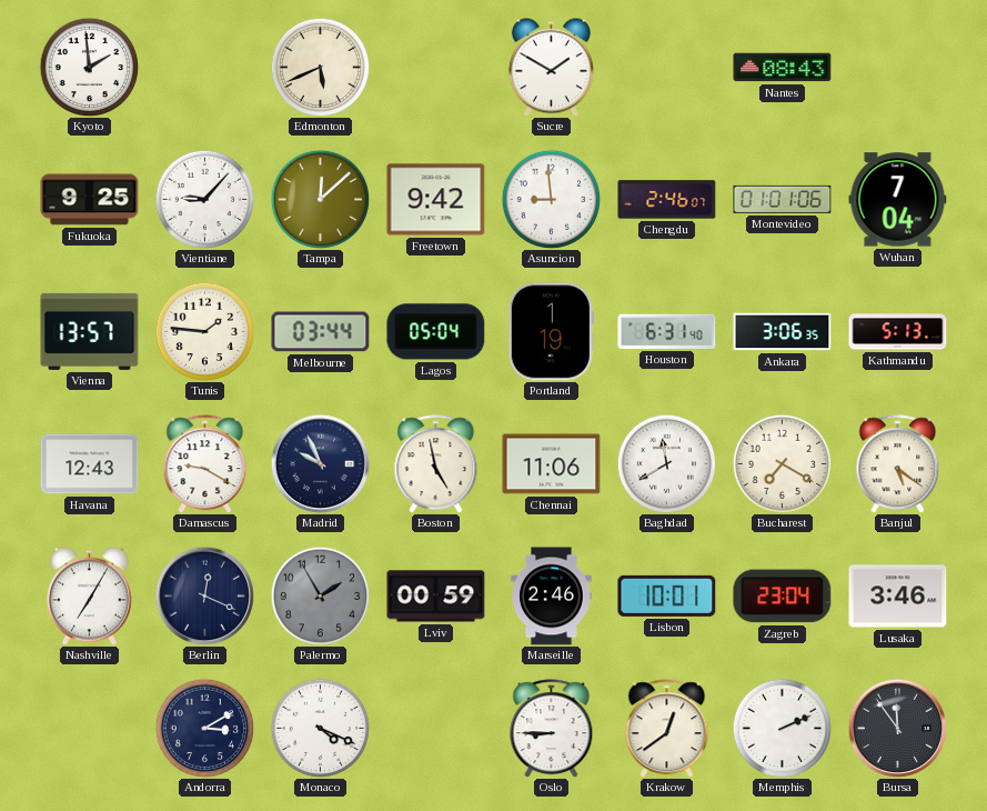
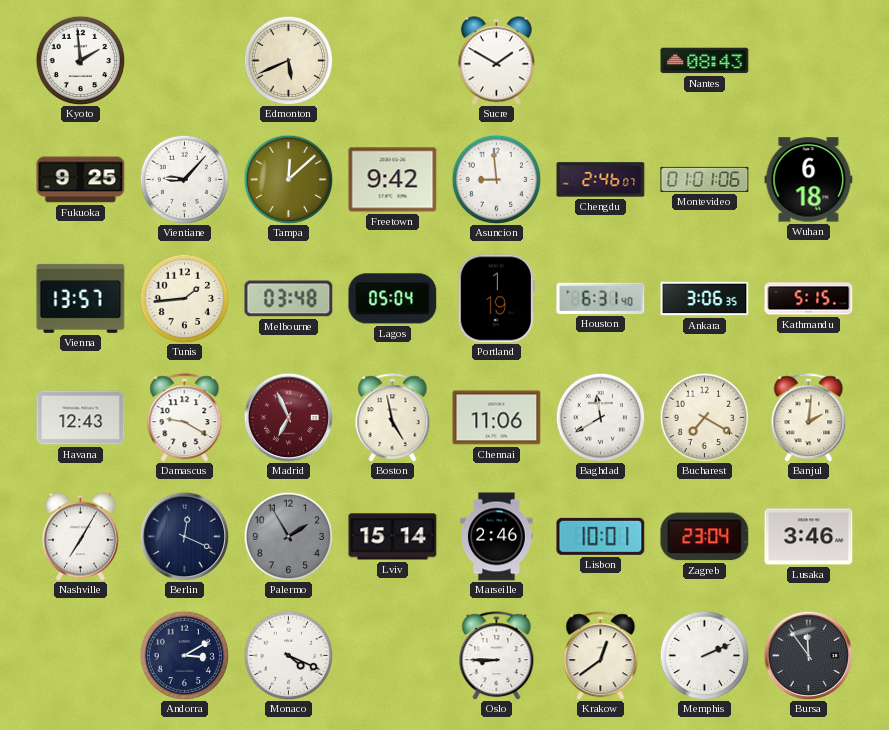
Wuhan: 7:04 -> 6:18
Tunis: 1:46 -> 1:44
Melbourne: 03:44 -> 03:48
Kathmandu: 5:13 -> 5:15
Madrid: 9:56 -> 6:56
Madrid dial: navy -> burgundy
Banjul: 5:21 -> 2:01
Lviv: 00:59 -> 15:14
